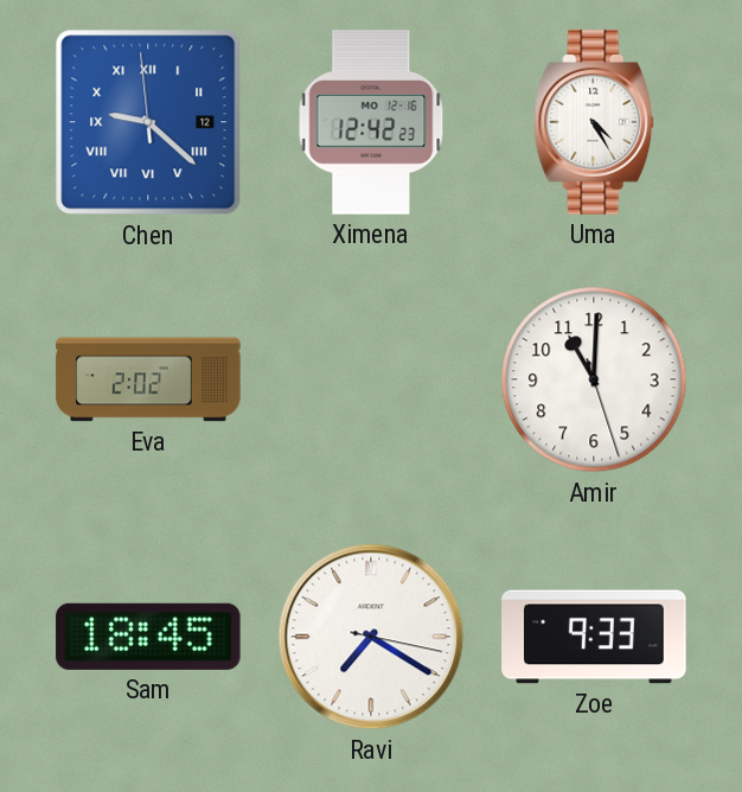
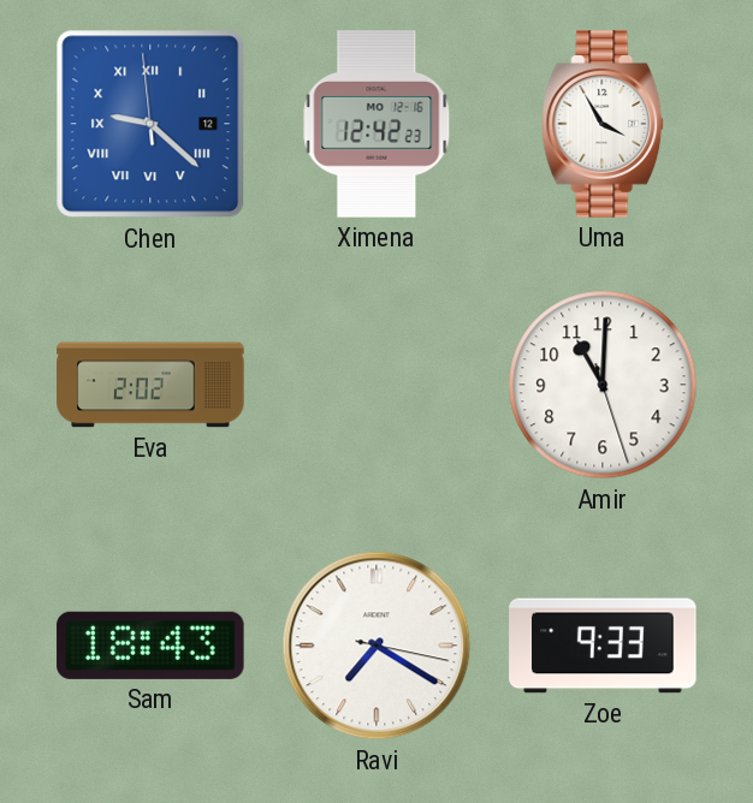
Uma: 4:25 -> 3:55
Sam: 18:45 -> 18:43
